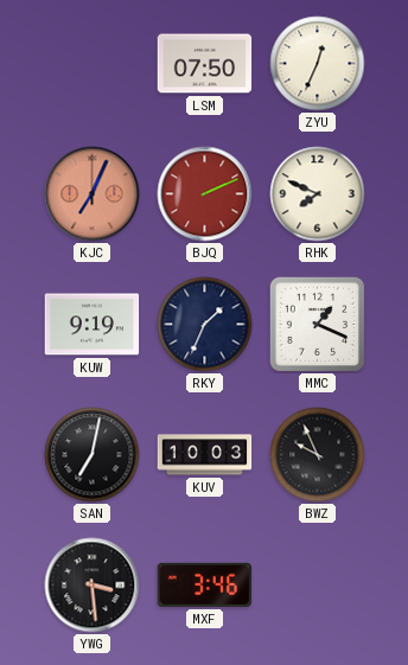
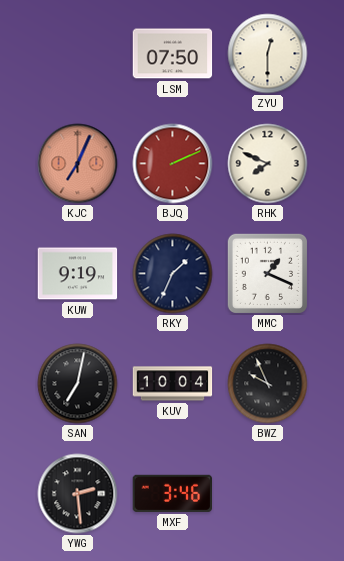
ZYU: 12:34 -> 12:30
KUV: 10:03 -> 10:04
YWG: 3:29 -> 2:29
